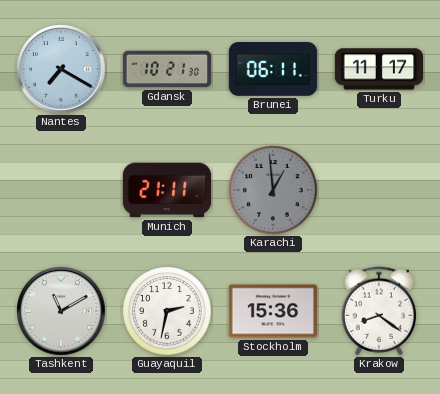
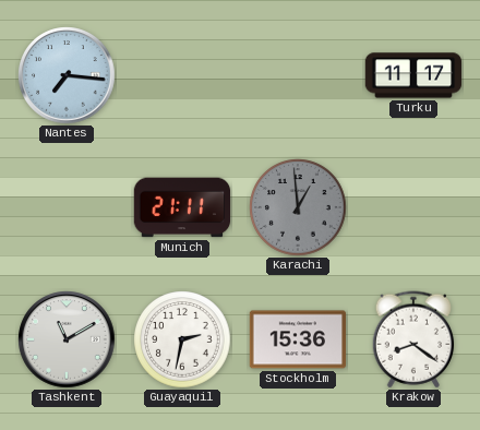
Nantes: 7:20 -> 7:16
Gdansk: 10:21 -> none
Brunei: 06:11 -> none
